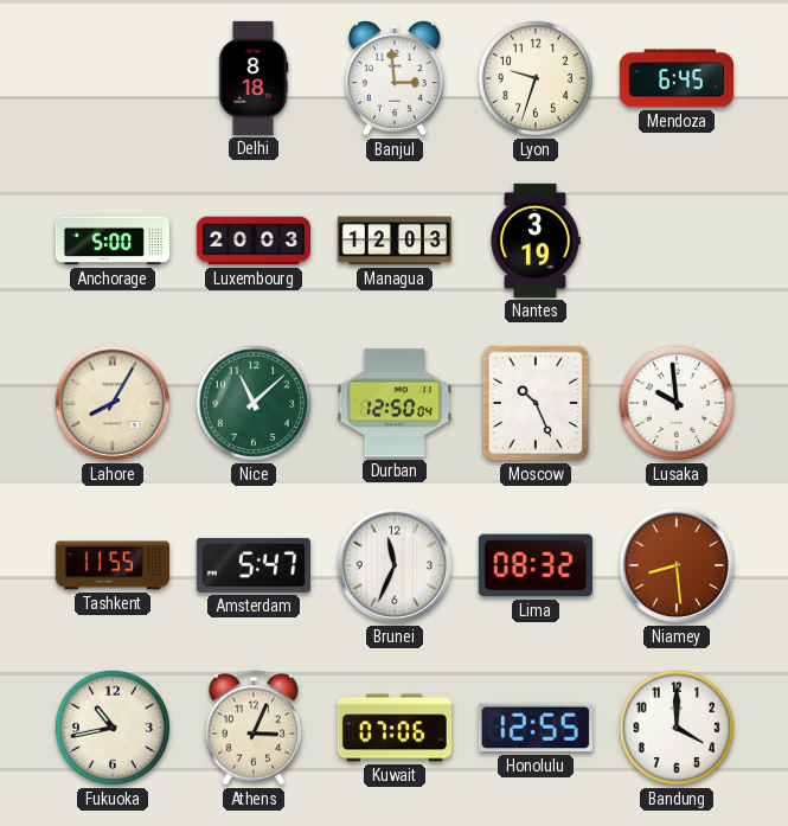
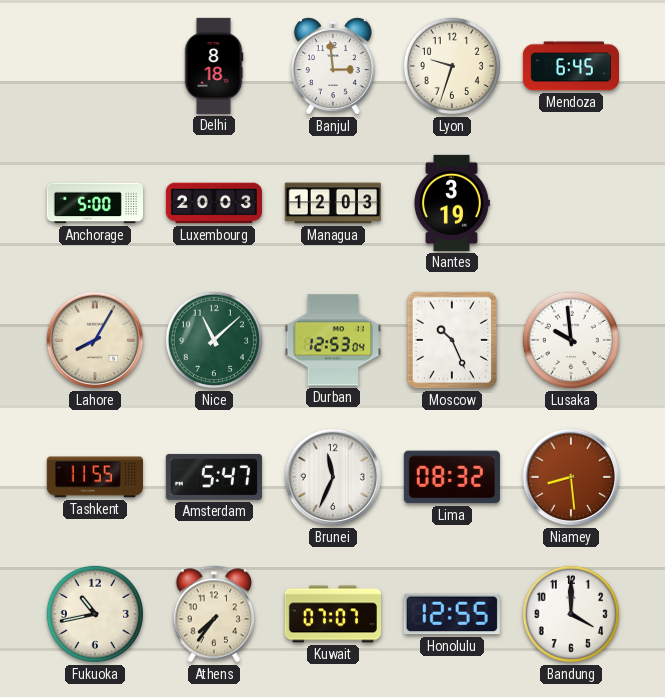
Durban: 12:50 -> 12:53
Athens: 3:04 -> 7:36
Kuwait: 07:06 -> 07:07
